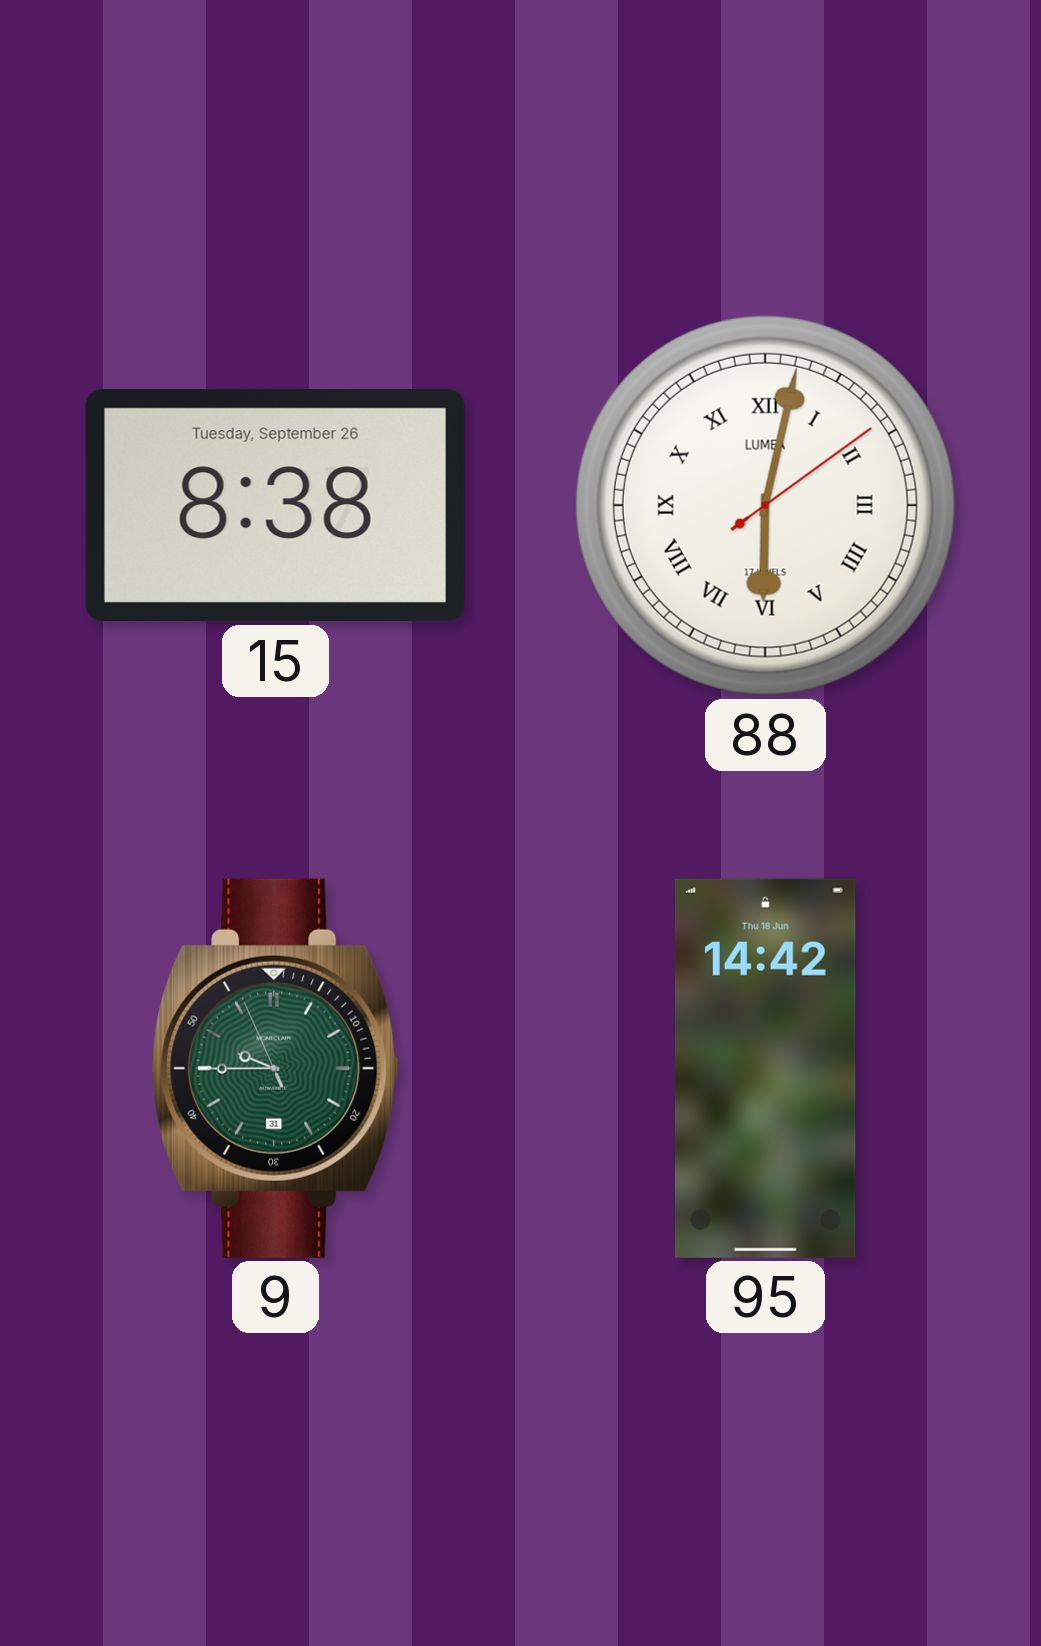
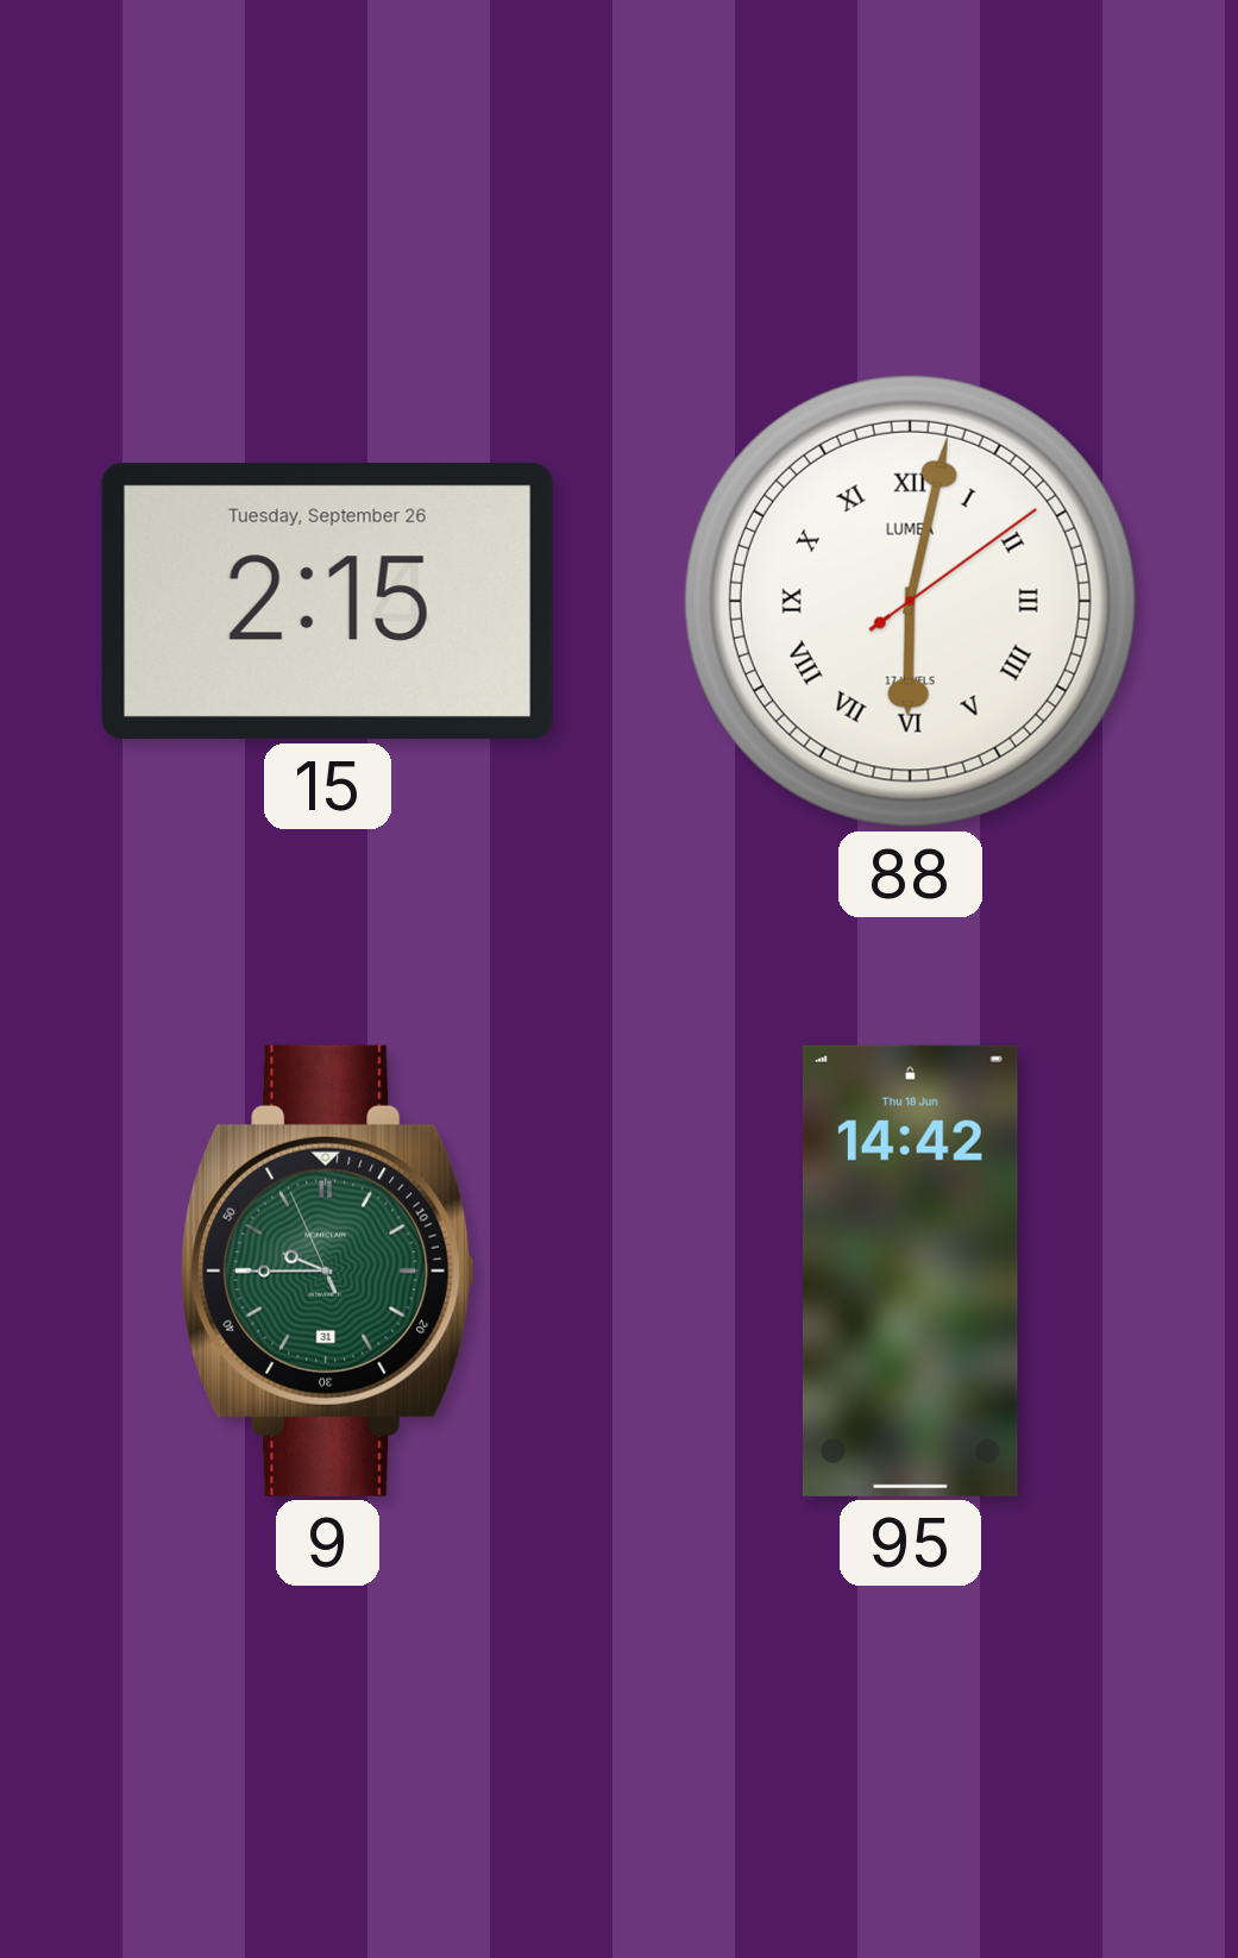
15: 8:38 -> 2:15
